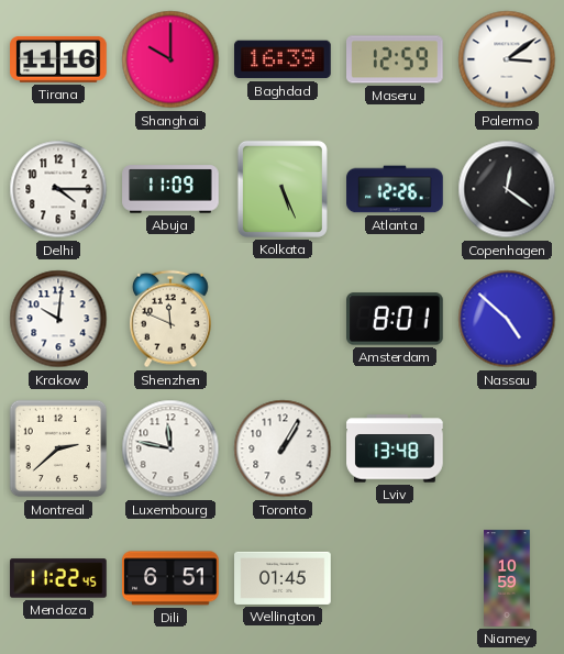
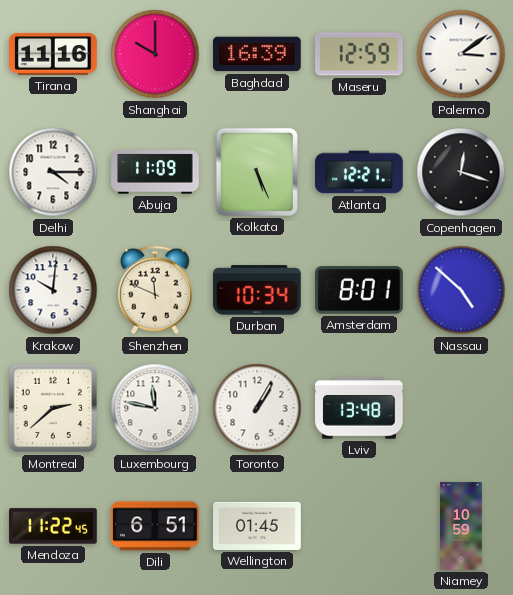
Atlanta: 12:26 -> 12:21
Copenhagen: 12:21 -> 12:18
Durban: none -> 10:34
